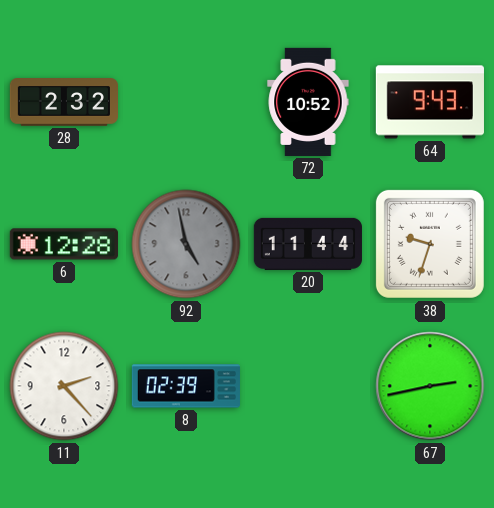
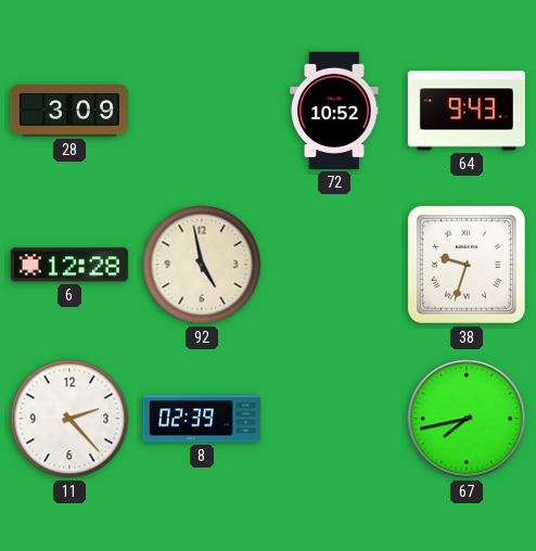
28: 2:32 -> 3:09
92 dial: grey -> cream
20: 11:44 -> none
67: 2:43 -> 7:43
